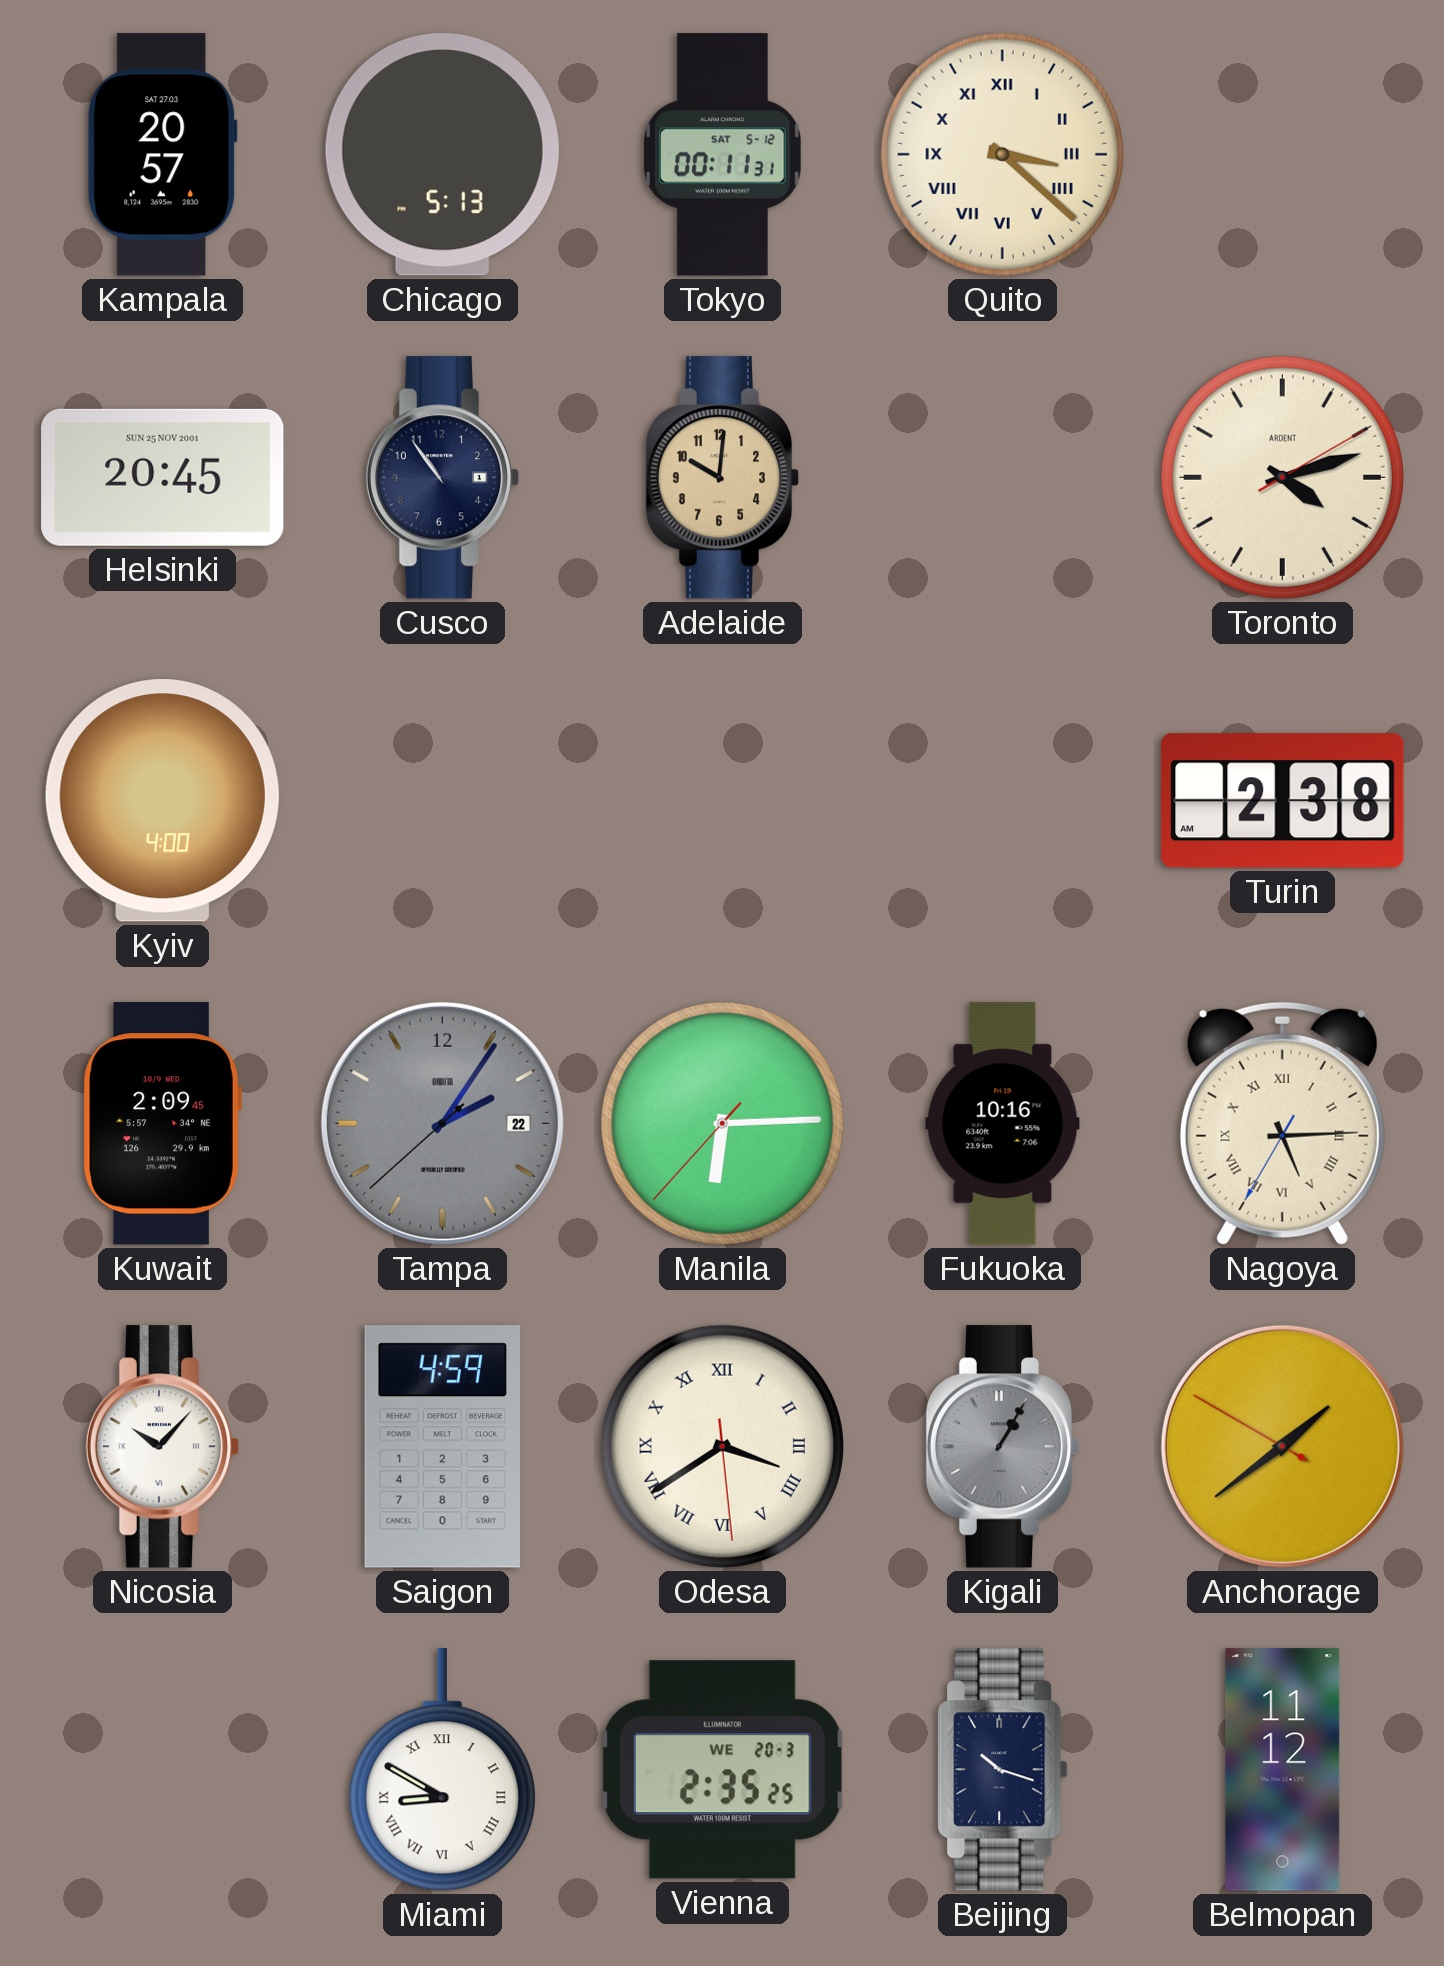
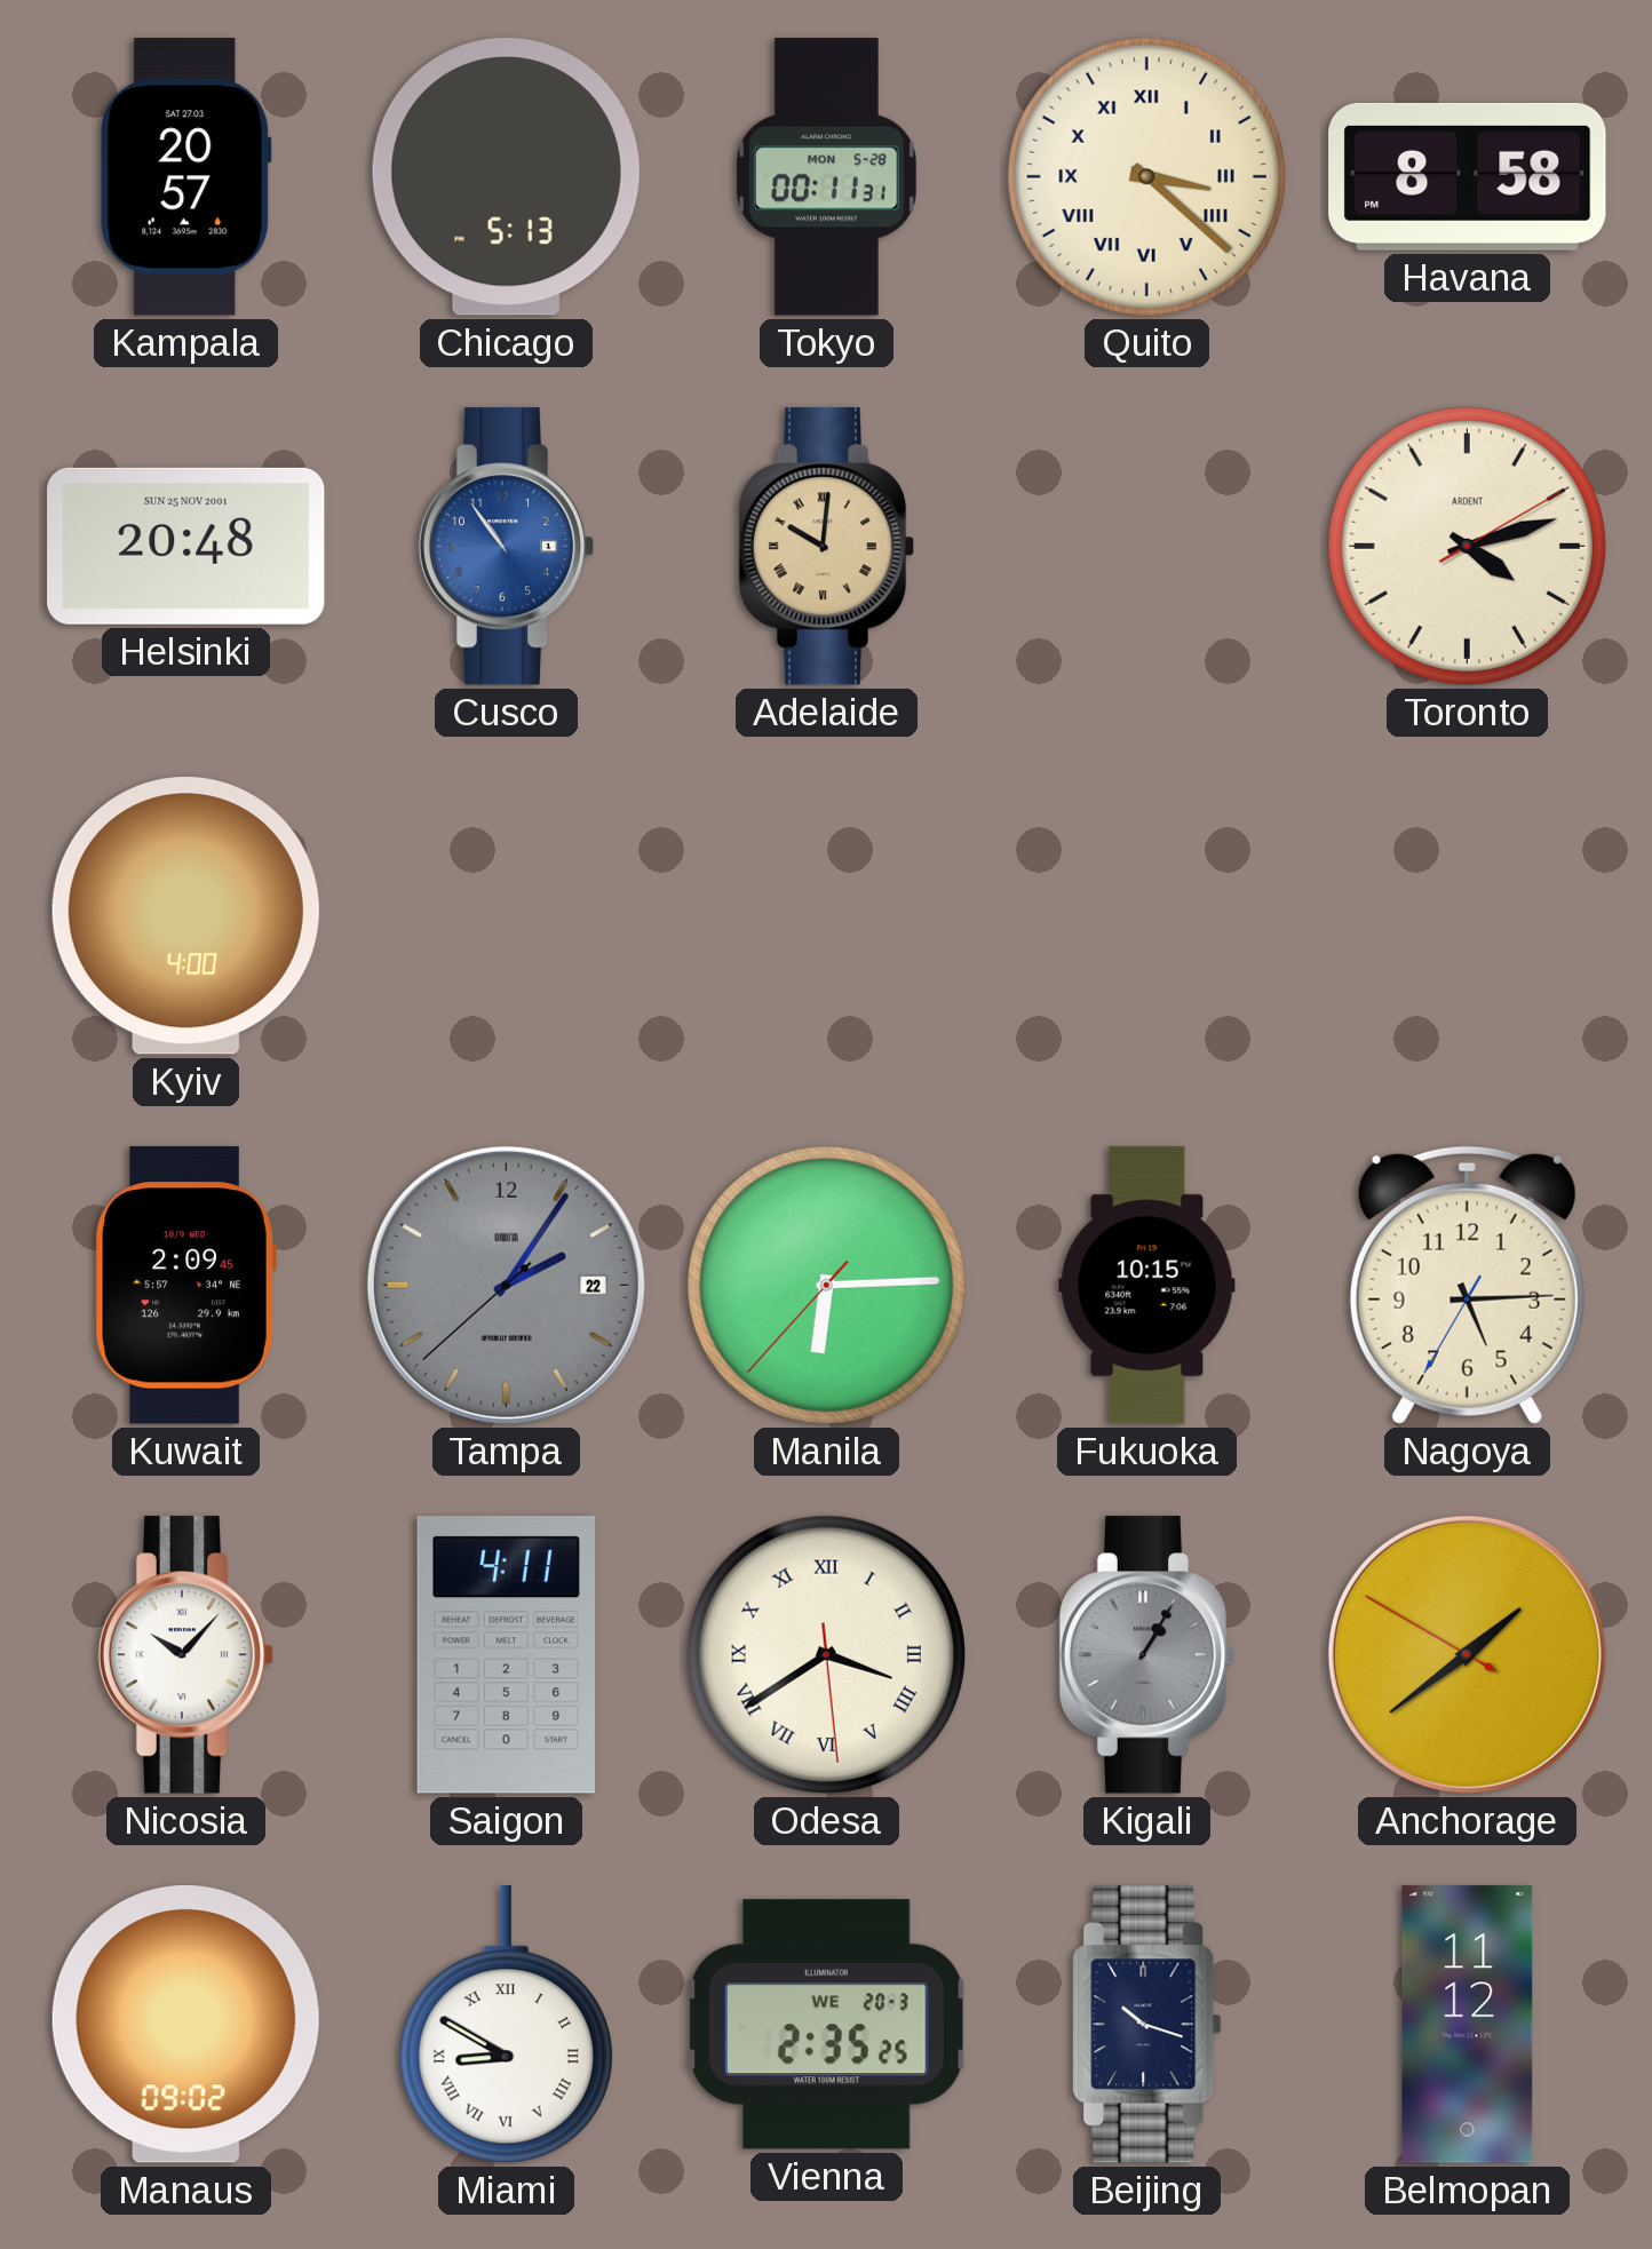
Tokyo date: SAT 5-12 -> MON 5-28
Havana: none -> 8:58
Helsinki: 20:45 -> 20:48
Cusco dial: navy -> blue
Adelaide numerals: Arabic -> Roman
Turin: 2:38 -> none
Fukuoka: 10:16 -> 10:15
Nagoya numerals: Roman -> Arabic
Saigon: 4:59 -> 4:11
Manaus: none -> 09:02
